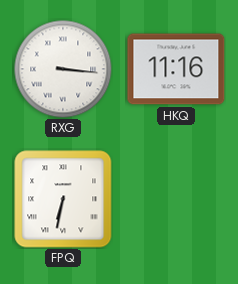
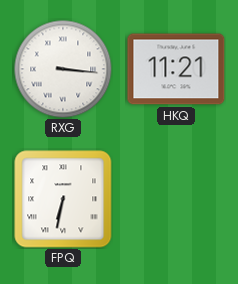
HKQ: 11:16 -> 11:21
